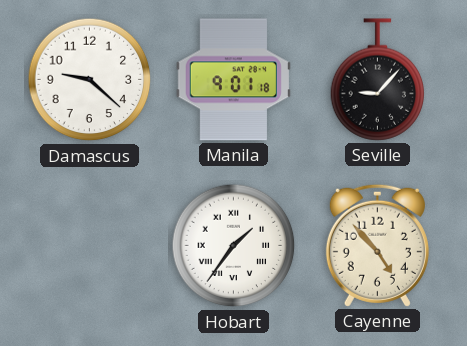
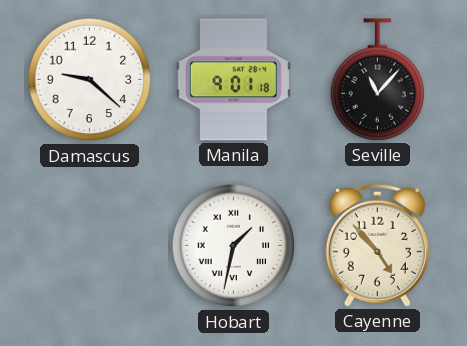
Seville: 9:07 -> 11:07
Hobart: 1:36 -> 1:32
